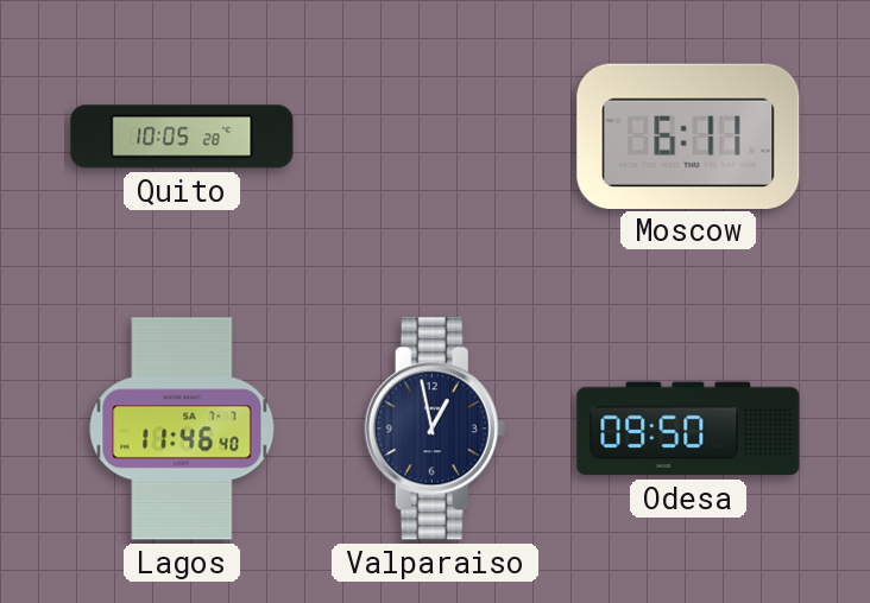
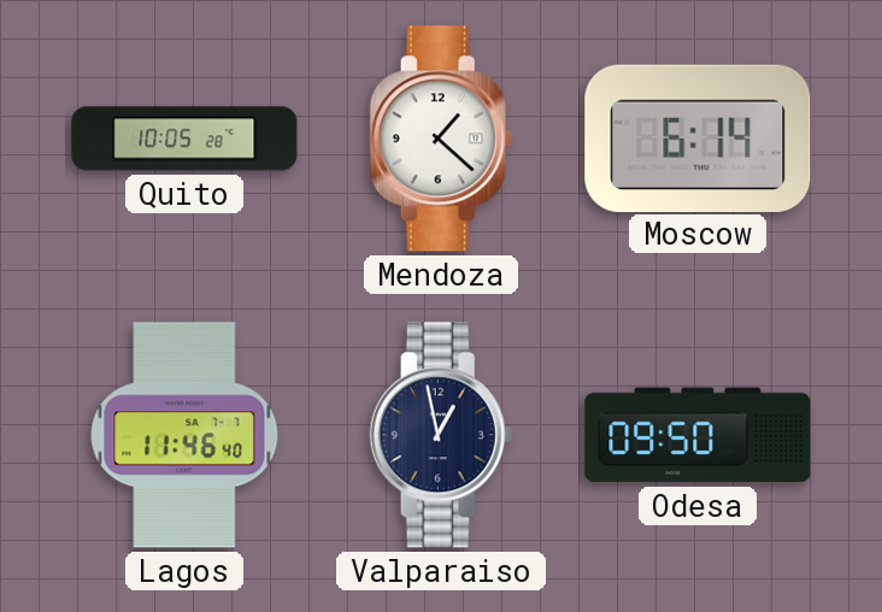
Mendoza: none -> 1:22
Moscow: 6:11 -> 6:14
